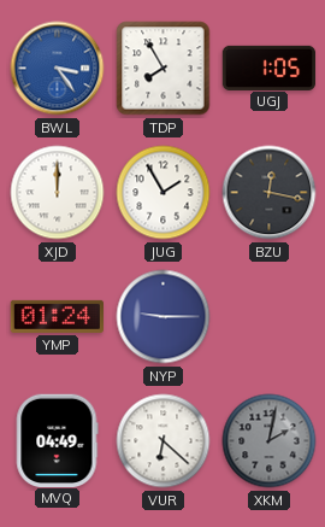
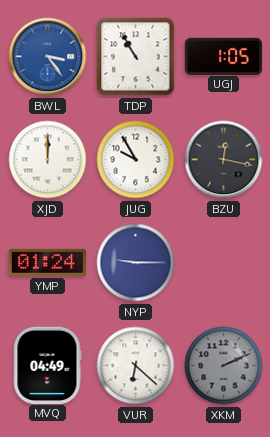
TDP: 7:55 -> 10:55
JUG: 1:55 -> 9:55
XKM: 2:02 -> 2:11
